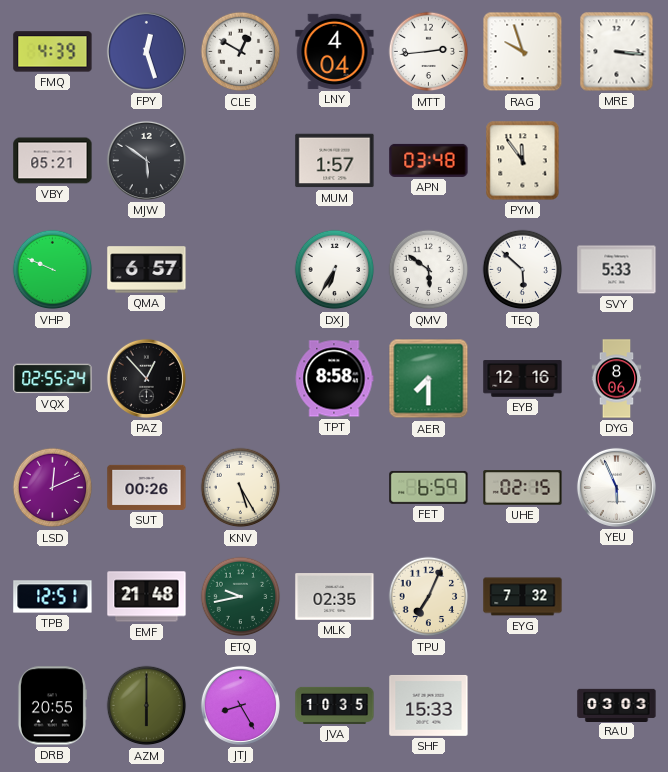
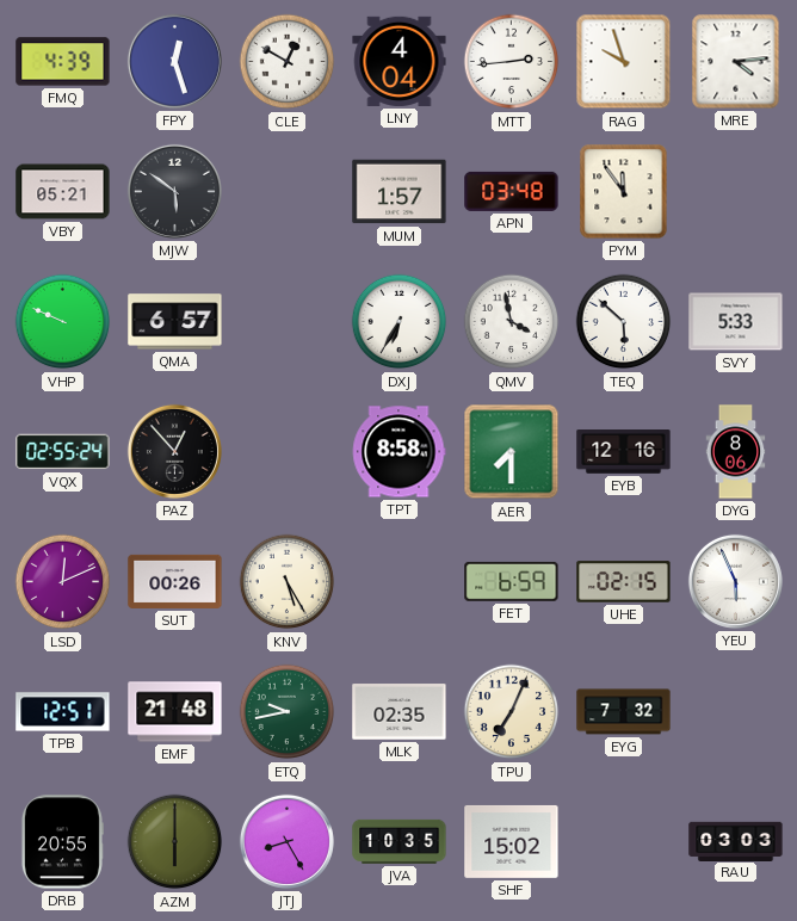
MRE: 3:16 -> 4:14
QMV: 5:51 -> 3:58
SHF: 15:33 -> 15:02
